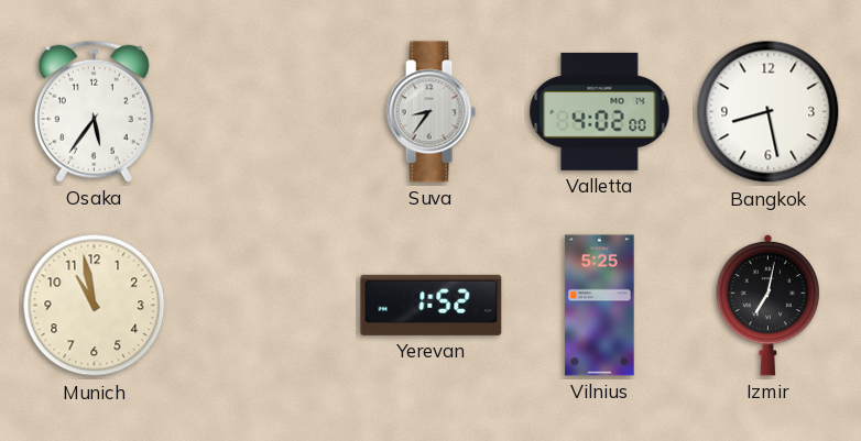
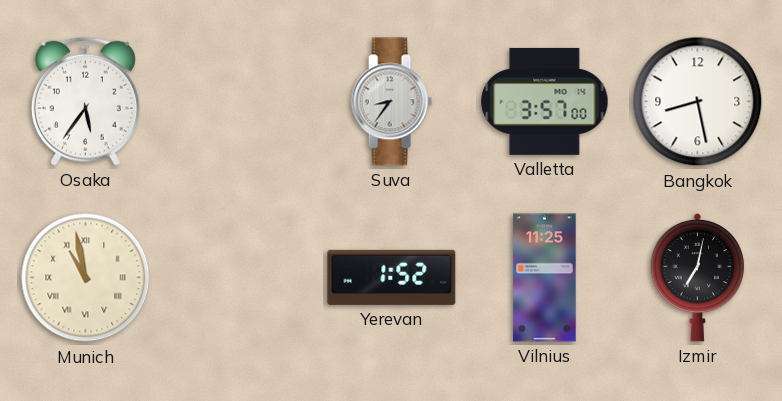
Valletta: 4:02 -> 3:57
Munich numerals: Arabic -> Roman
Vilnius: 5:25 -> 11:25
